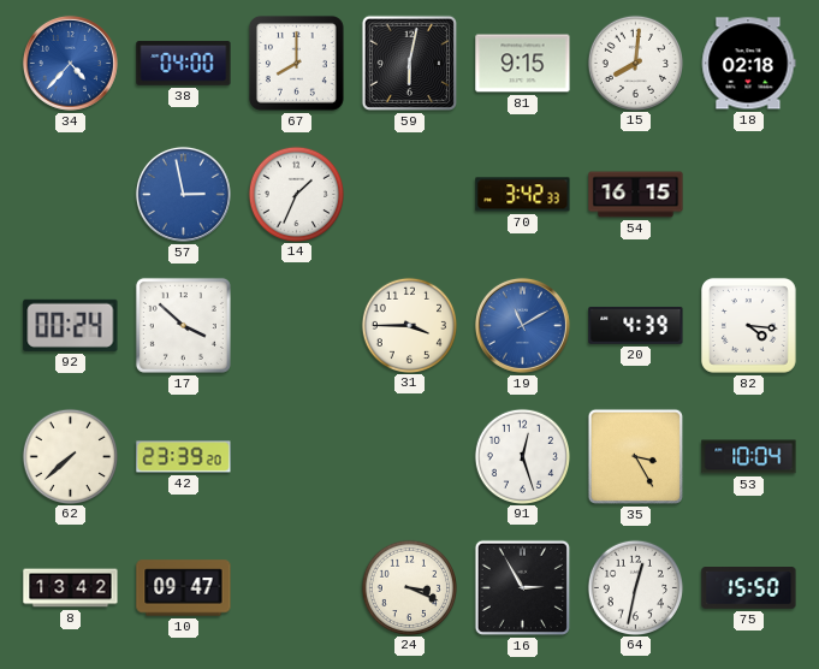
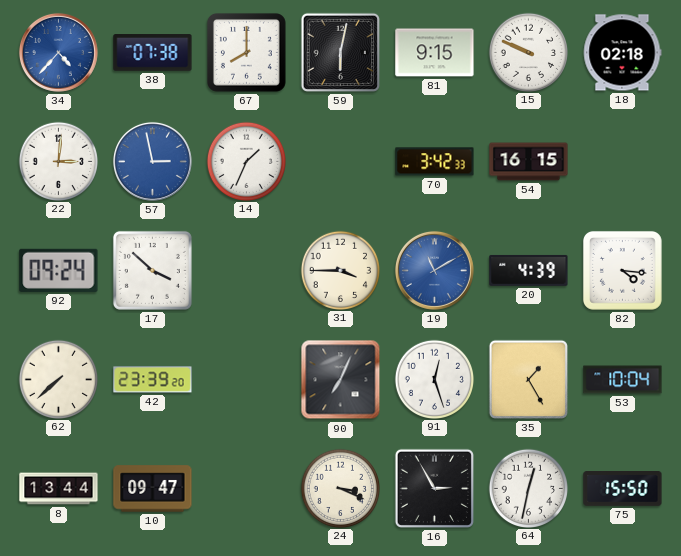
38: 04:00 -> 07:38
15: 8:01 -> 9:49
22: none -> 3:01
92: 00:24 -> 09:24
90: none -> 7:04
35: 3:25 -> 1:25
8: 13:42 -> 13:44
